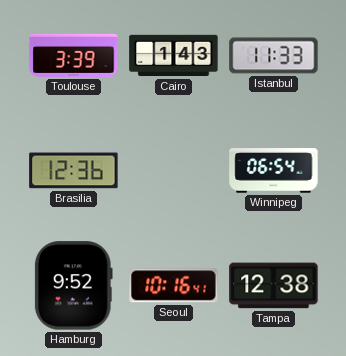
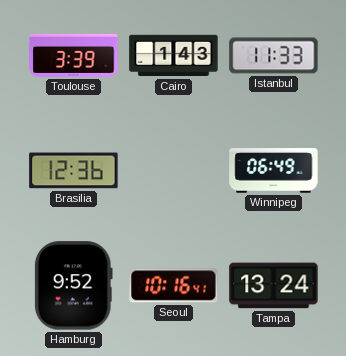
Winnipeg: 06:54 -> 06:49
Tampa: 12:38 -> 13:24
